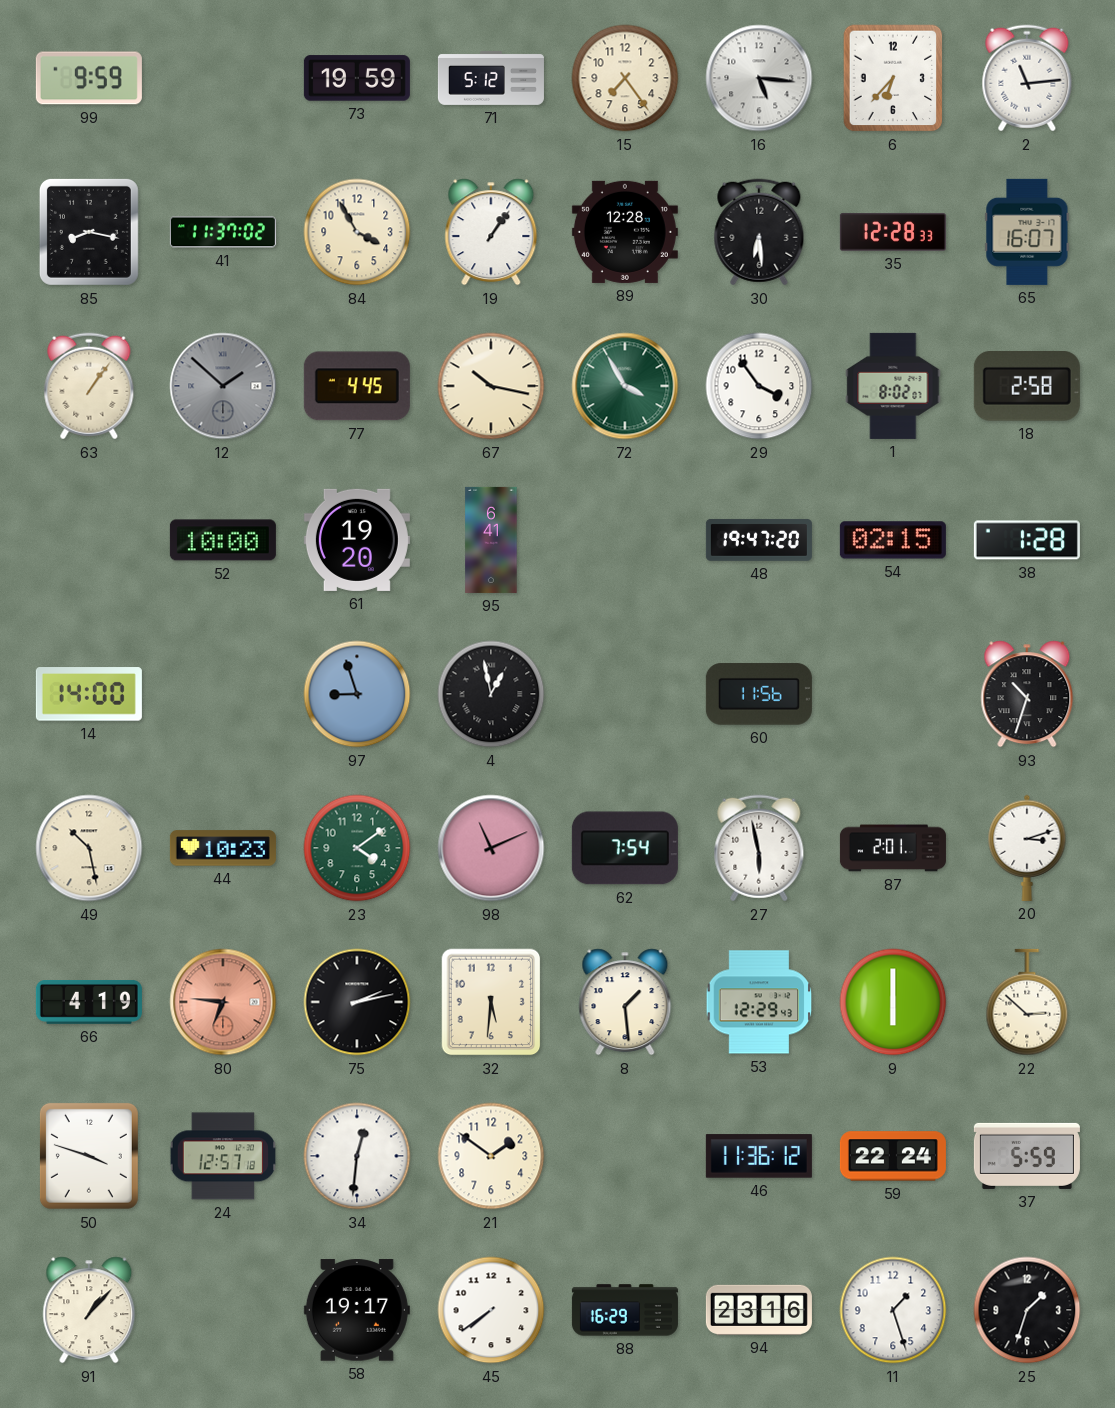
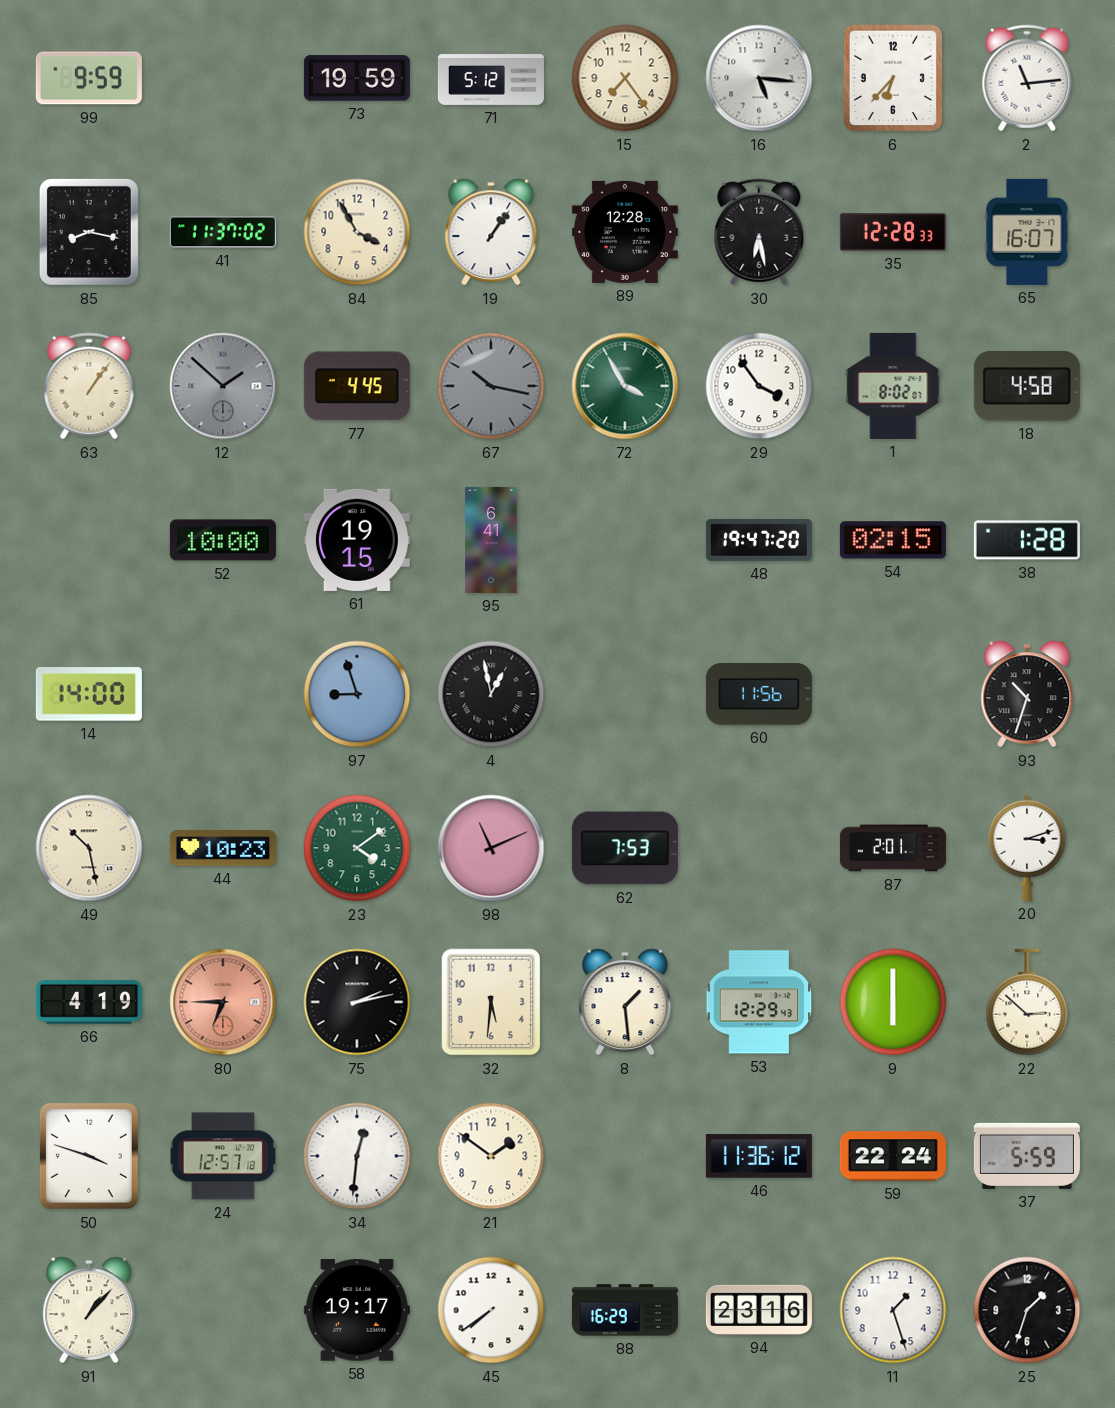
30: 6:29 -> 6:28
67 dial: cream -> grey
18: 2:58 -> 4:58
61: 19:20 -> 19:15
62: 7:54 -> 7:53
27: 5:58 -> none
80: 6:46 -> 6:45
